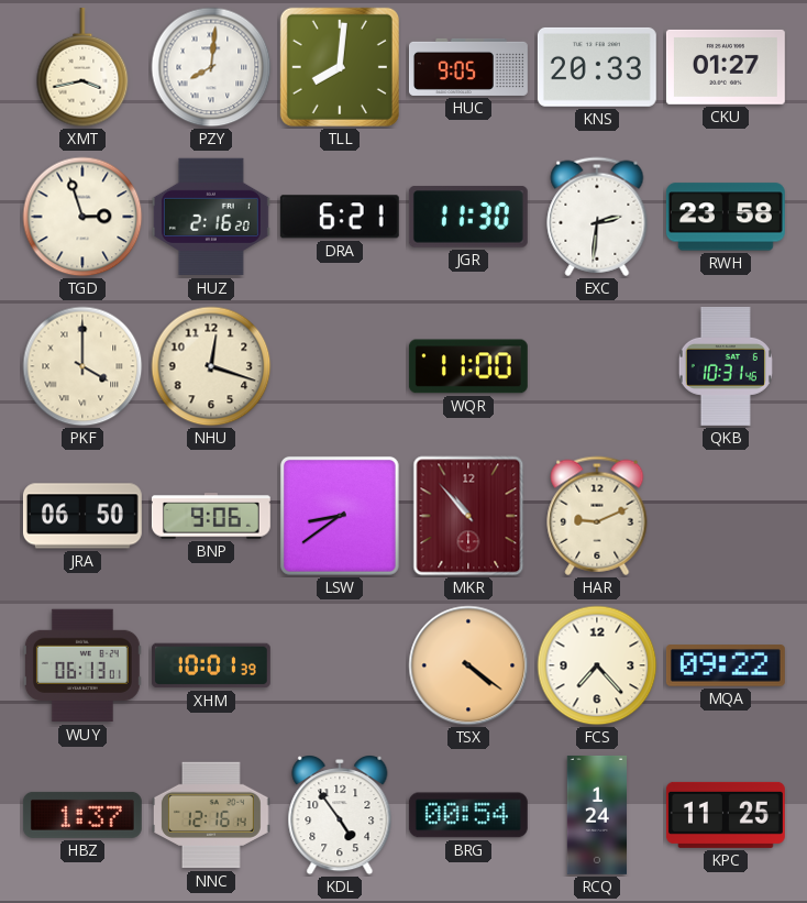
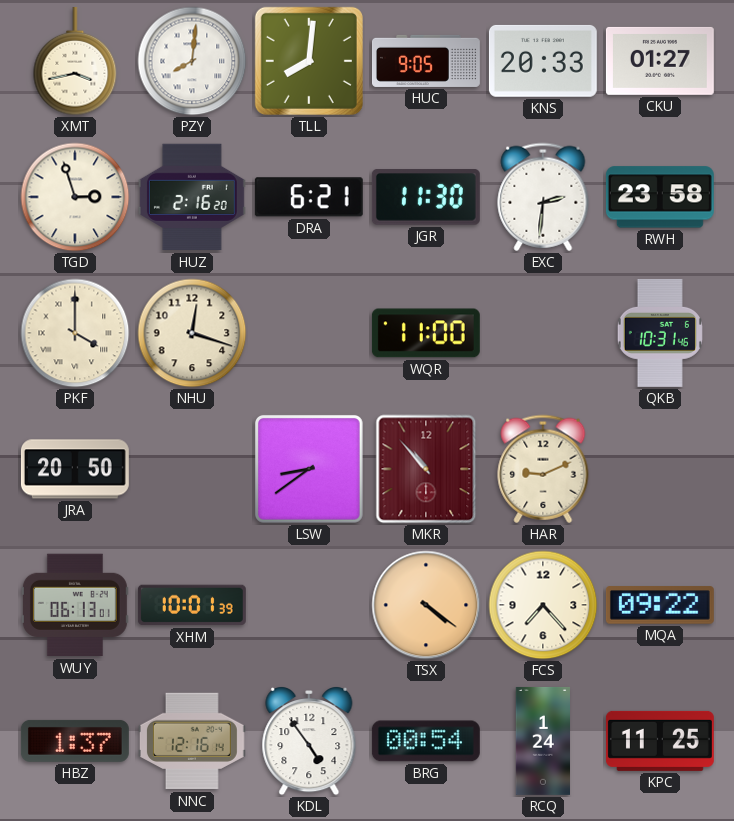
JRA: 06:50 -> 20:50
BNP: 9:06 -> none
